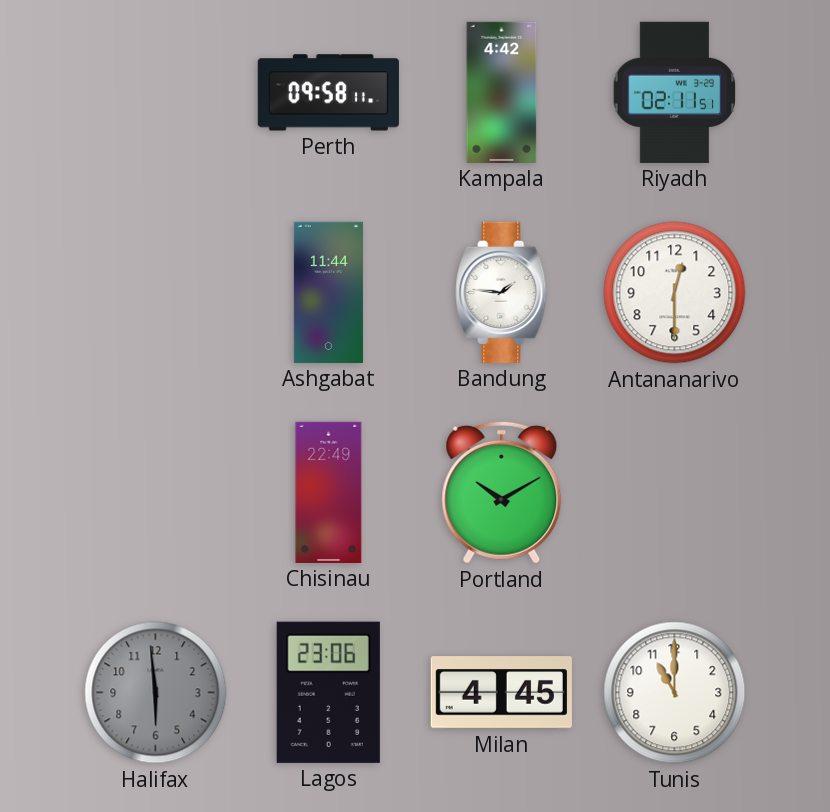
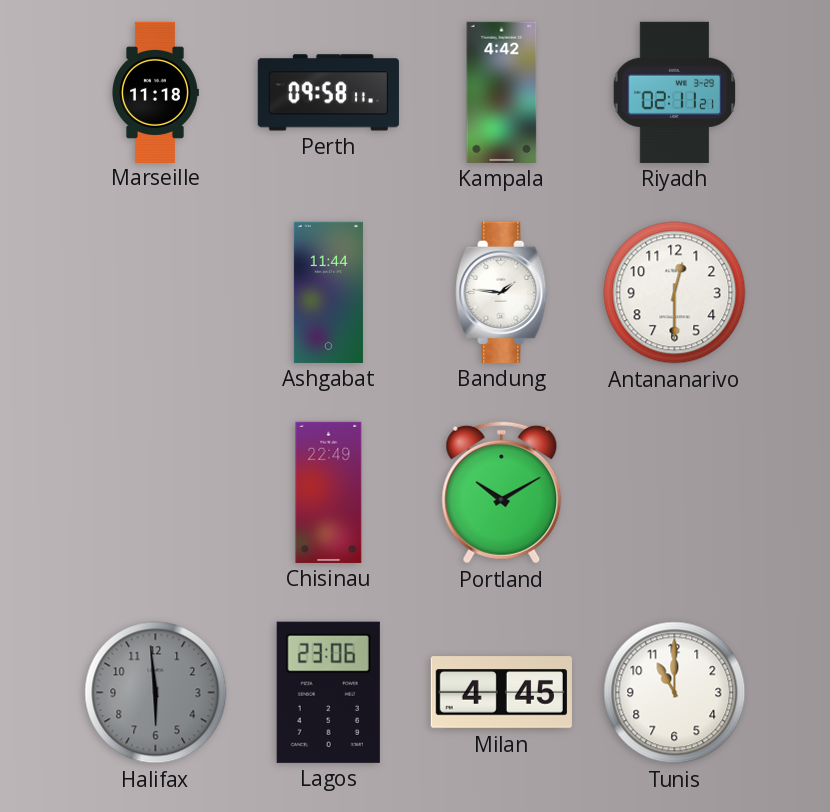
Marseille: none -> 11:18
Riyadh: 02:11:51 -> 02:11:21
